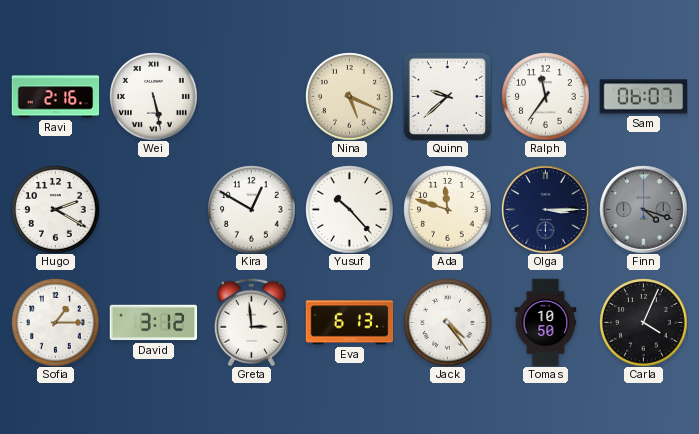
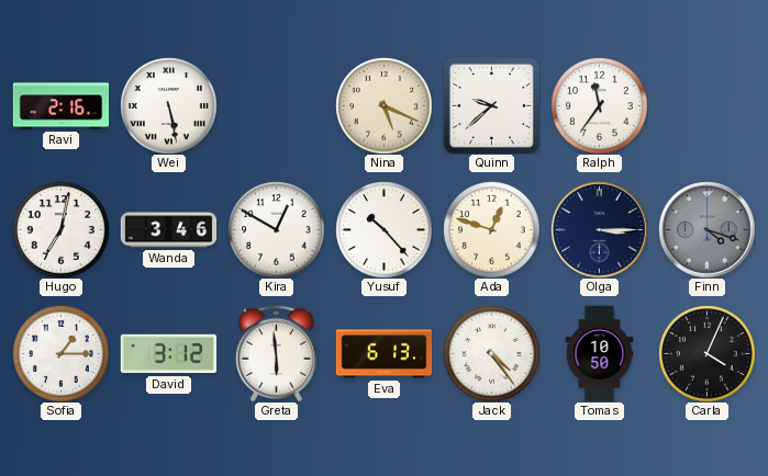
Sam: 06:07 -> none
Hugo: 2:20 -> 7:02
Wanda: none -> 3:46
Ada: 11:48 -> 12:48
Greta: 2:59 -> 5:59
